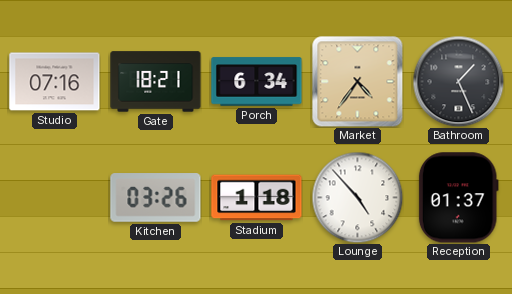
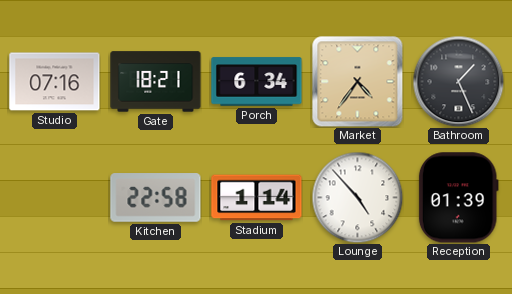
Kitchen: 03:26 -> 22:58
Stadium: 1:18 -> 1:14
Reception: 01:37 -> 01:39
